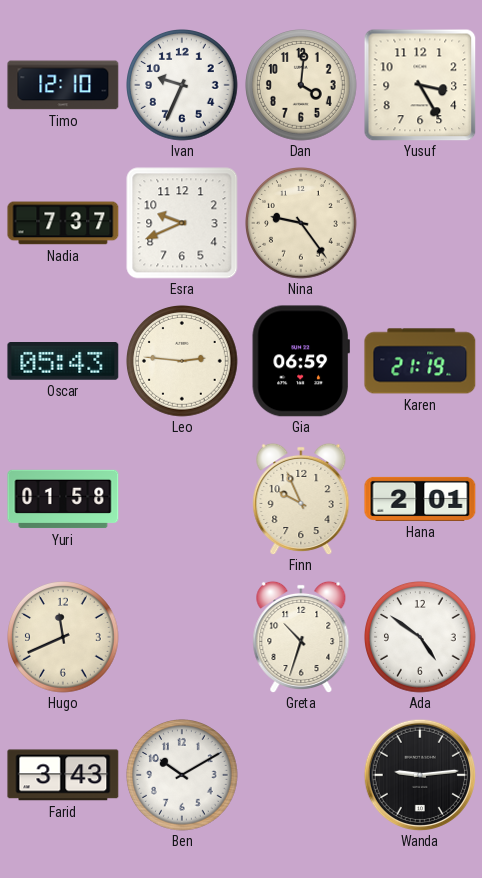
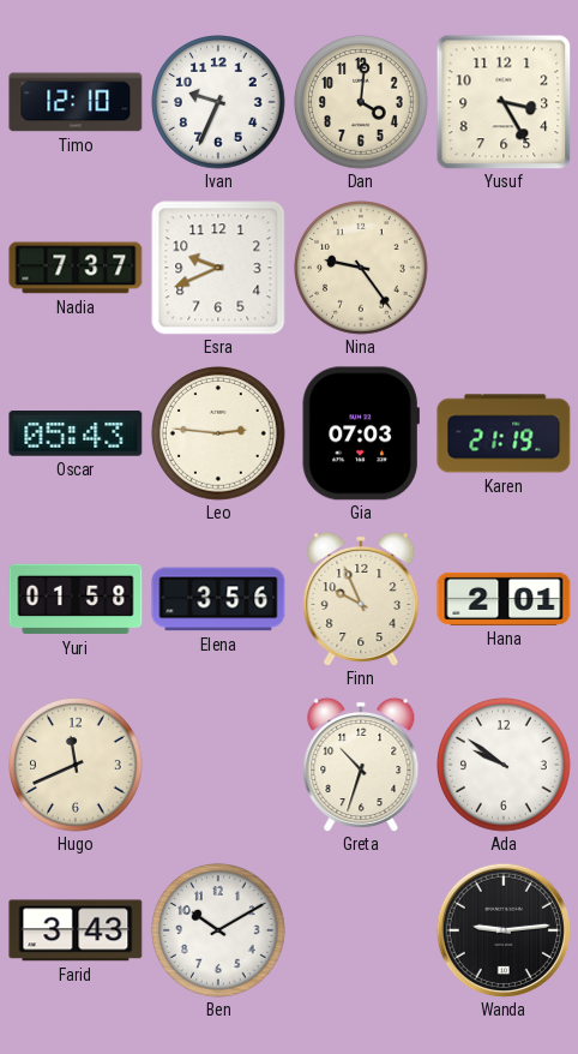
Gia: 06:59 -> 07:03
Elena: none -> 3:56
Ada: 4:51 -> 9:51
